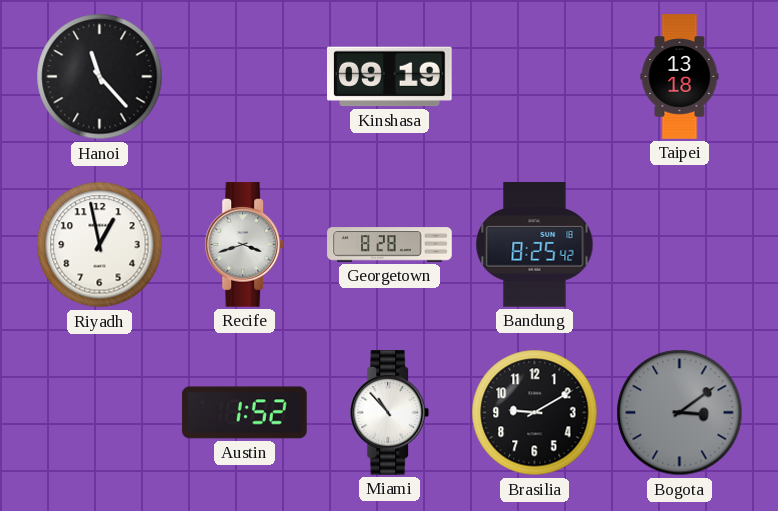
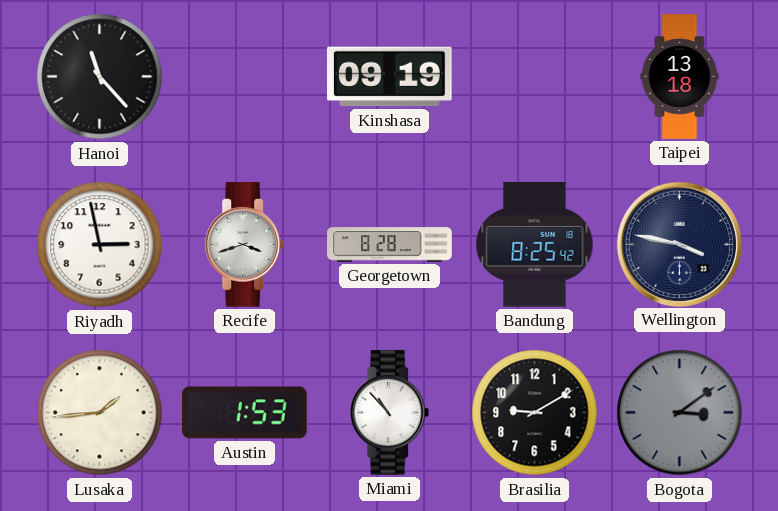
Riyadh: 12:58 -> 2:58
Wellington: none -> 3:47
Lusaka: none -> 1:44
Austin: 1:52 -> 1:53
